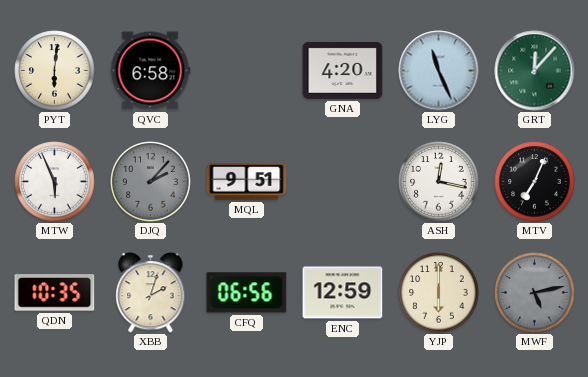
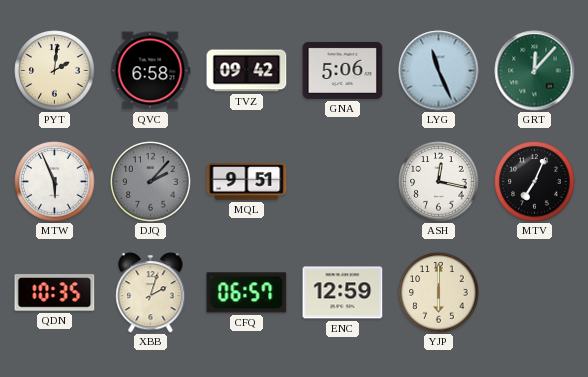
PYT: 6:01 -> 2:01
TVZ: none -> 09:42
GNA: 4:20 -> 5:06
CFQ: 06:56 -> 06:57
MWF: 5:13 -> none
